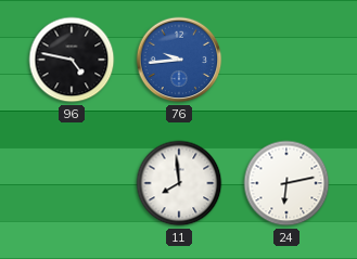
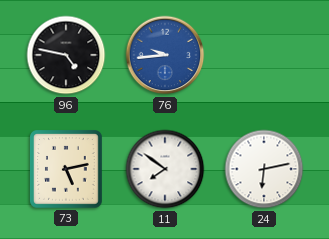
73: none -> 5:13
11: 7:59 -> 7:51
